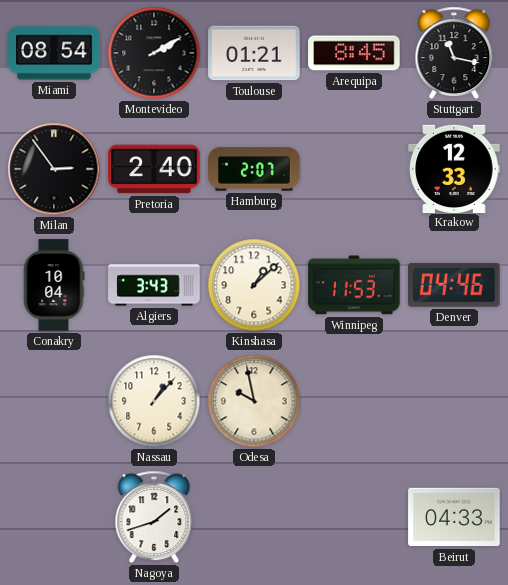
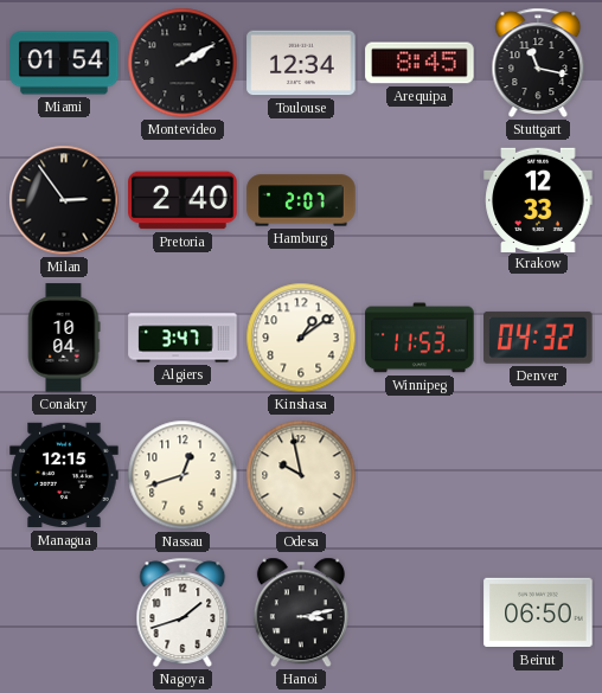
Miami: 08:54 -> 01:54
Toulouse: 01:21 -> 12:34
Algiers: 3:43 -> 3:47
Kinshasa: 1:08 -> 1:09
Denver: 04:46 -> 04:32
Managua: none -> 12:15
Nassau: 1:07 -> 12:42
Hanoi: none -> 3:13
Beirut: 04:33 -> 06:50
